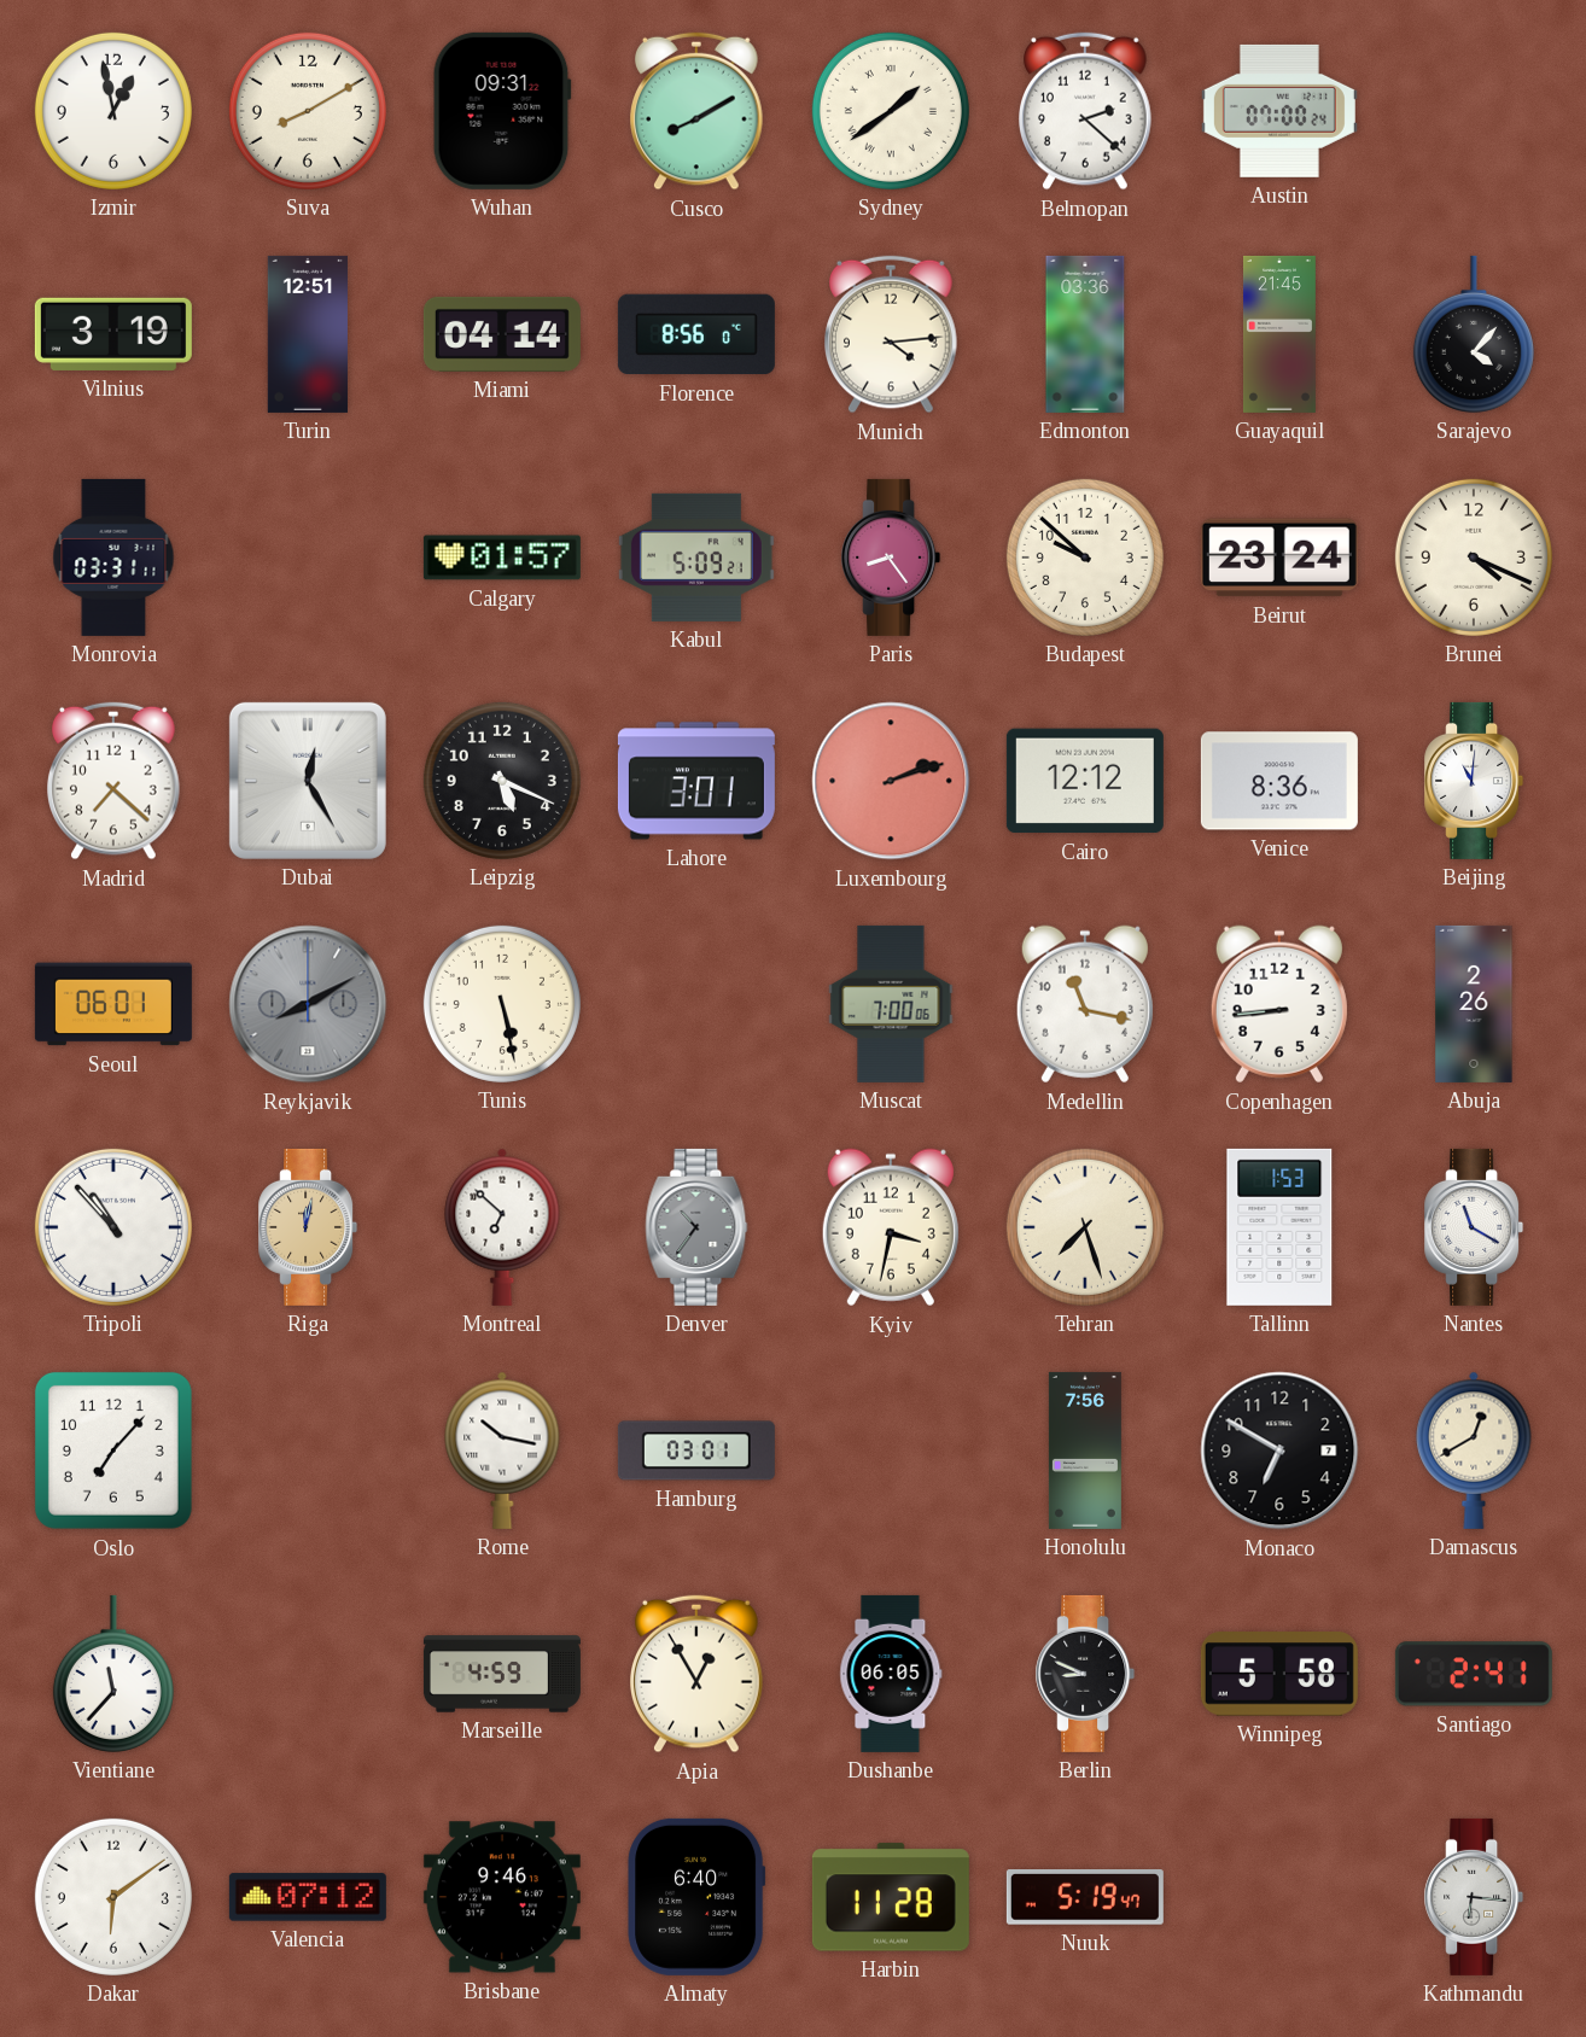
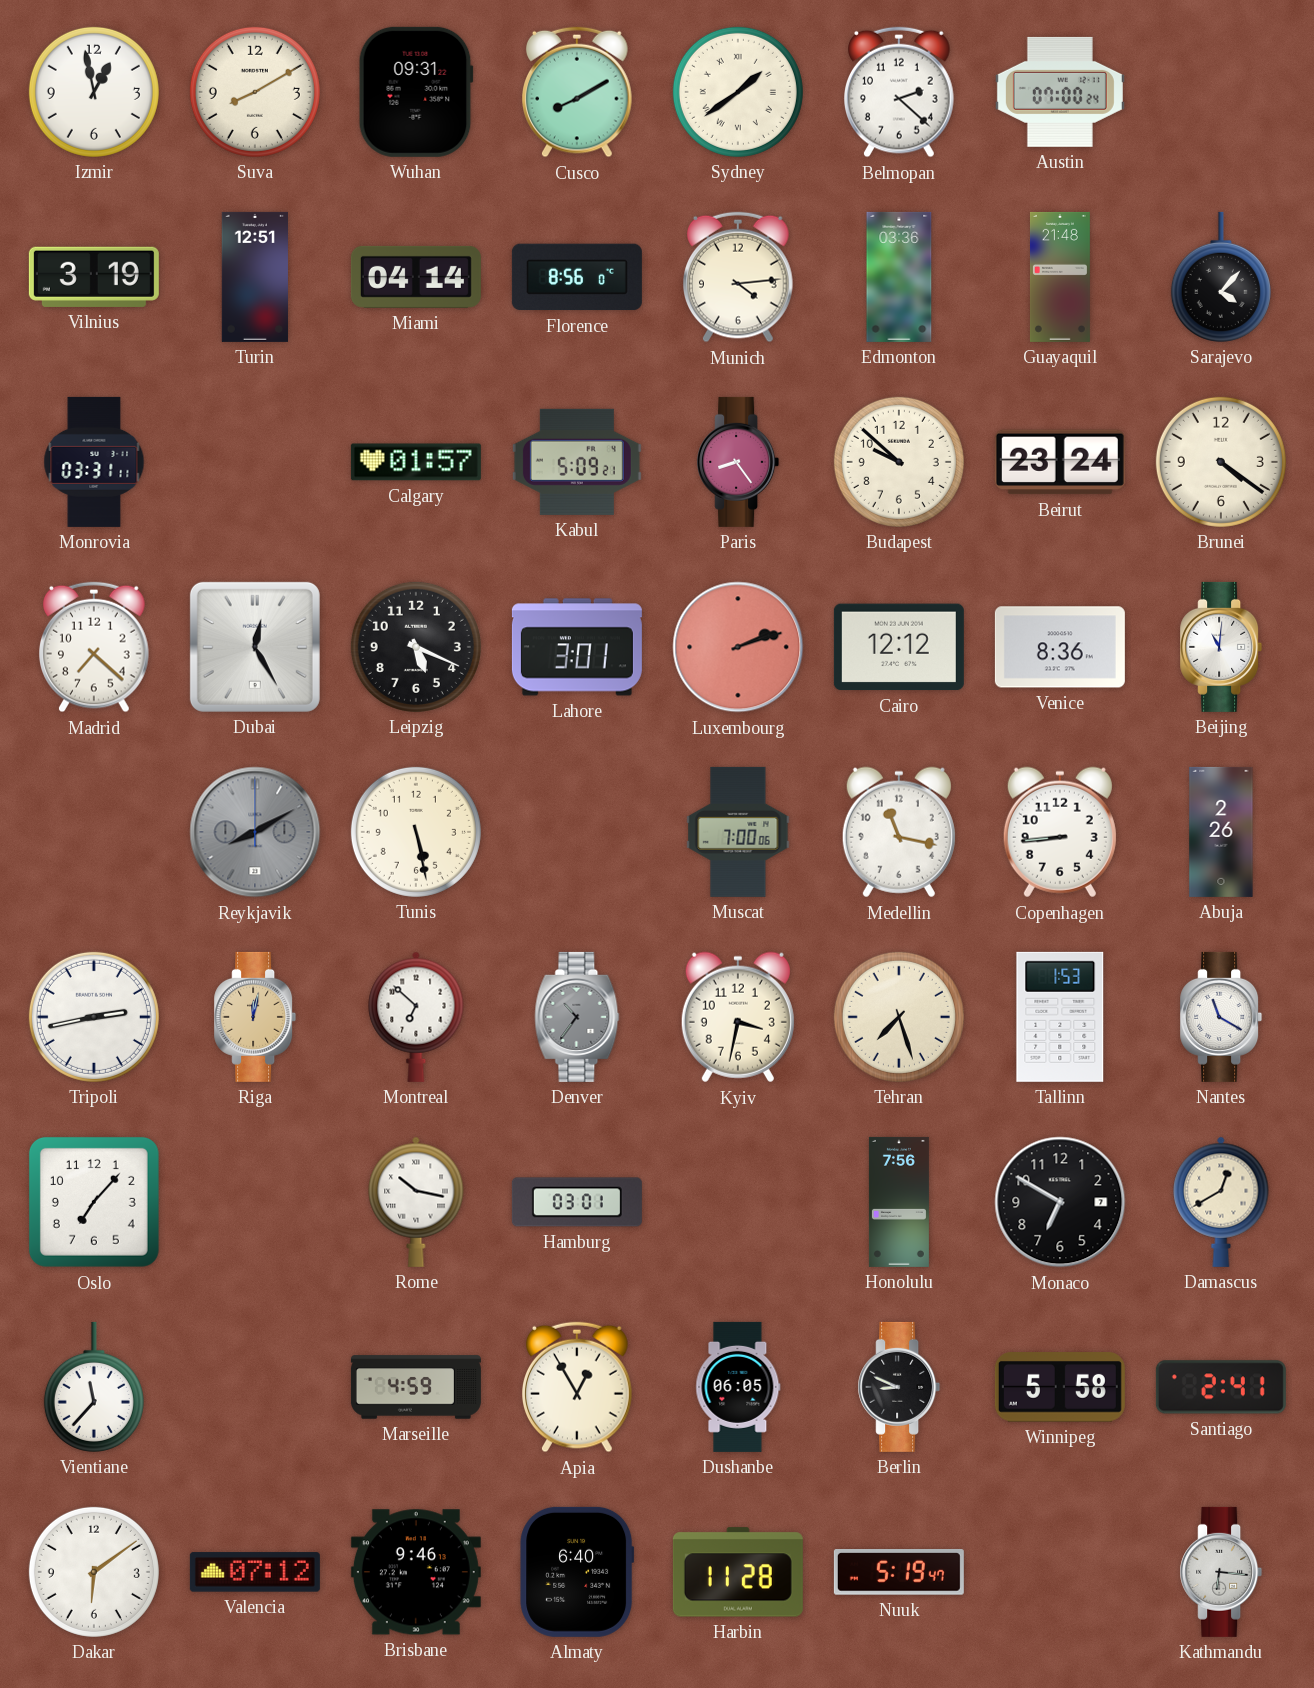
Guayaquil: 21:45 -> 21:48
Brunei: 4:19 -> 4:21
Seoul: 06:01 -> none
Tripoli: 10:53 -> 2:43
